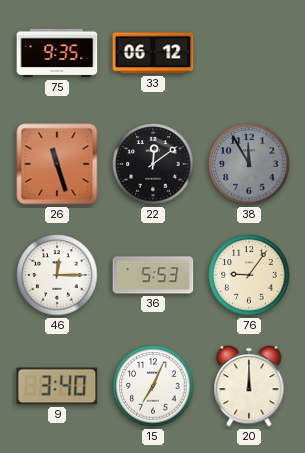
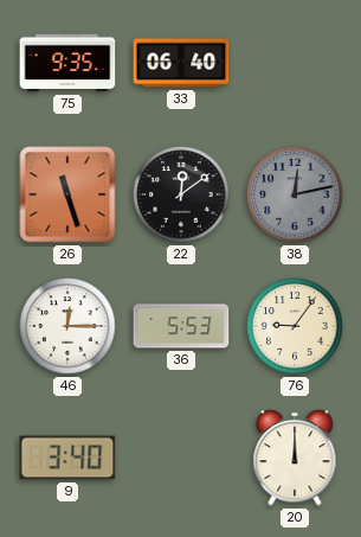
33: 06:12 -> 06:40
38: 11:55 -> 12:13
15: 7:04 -> none
